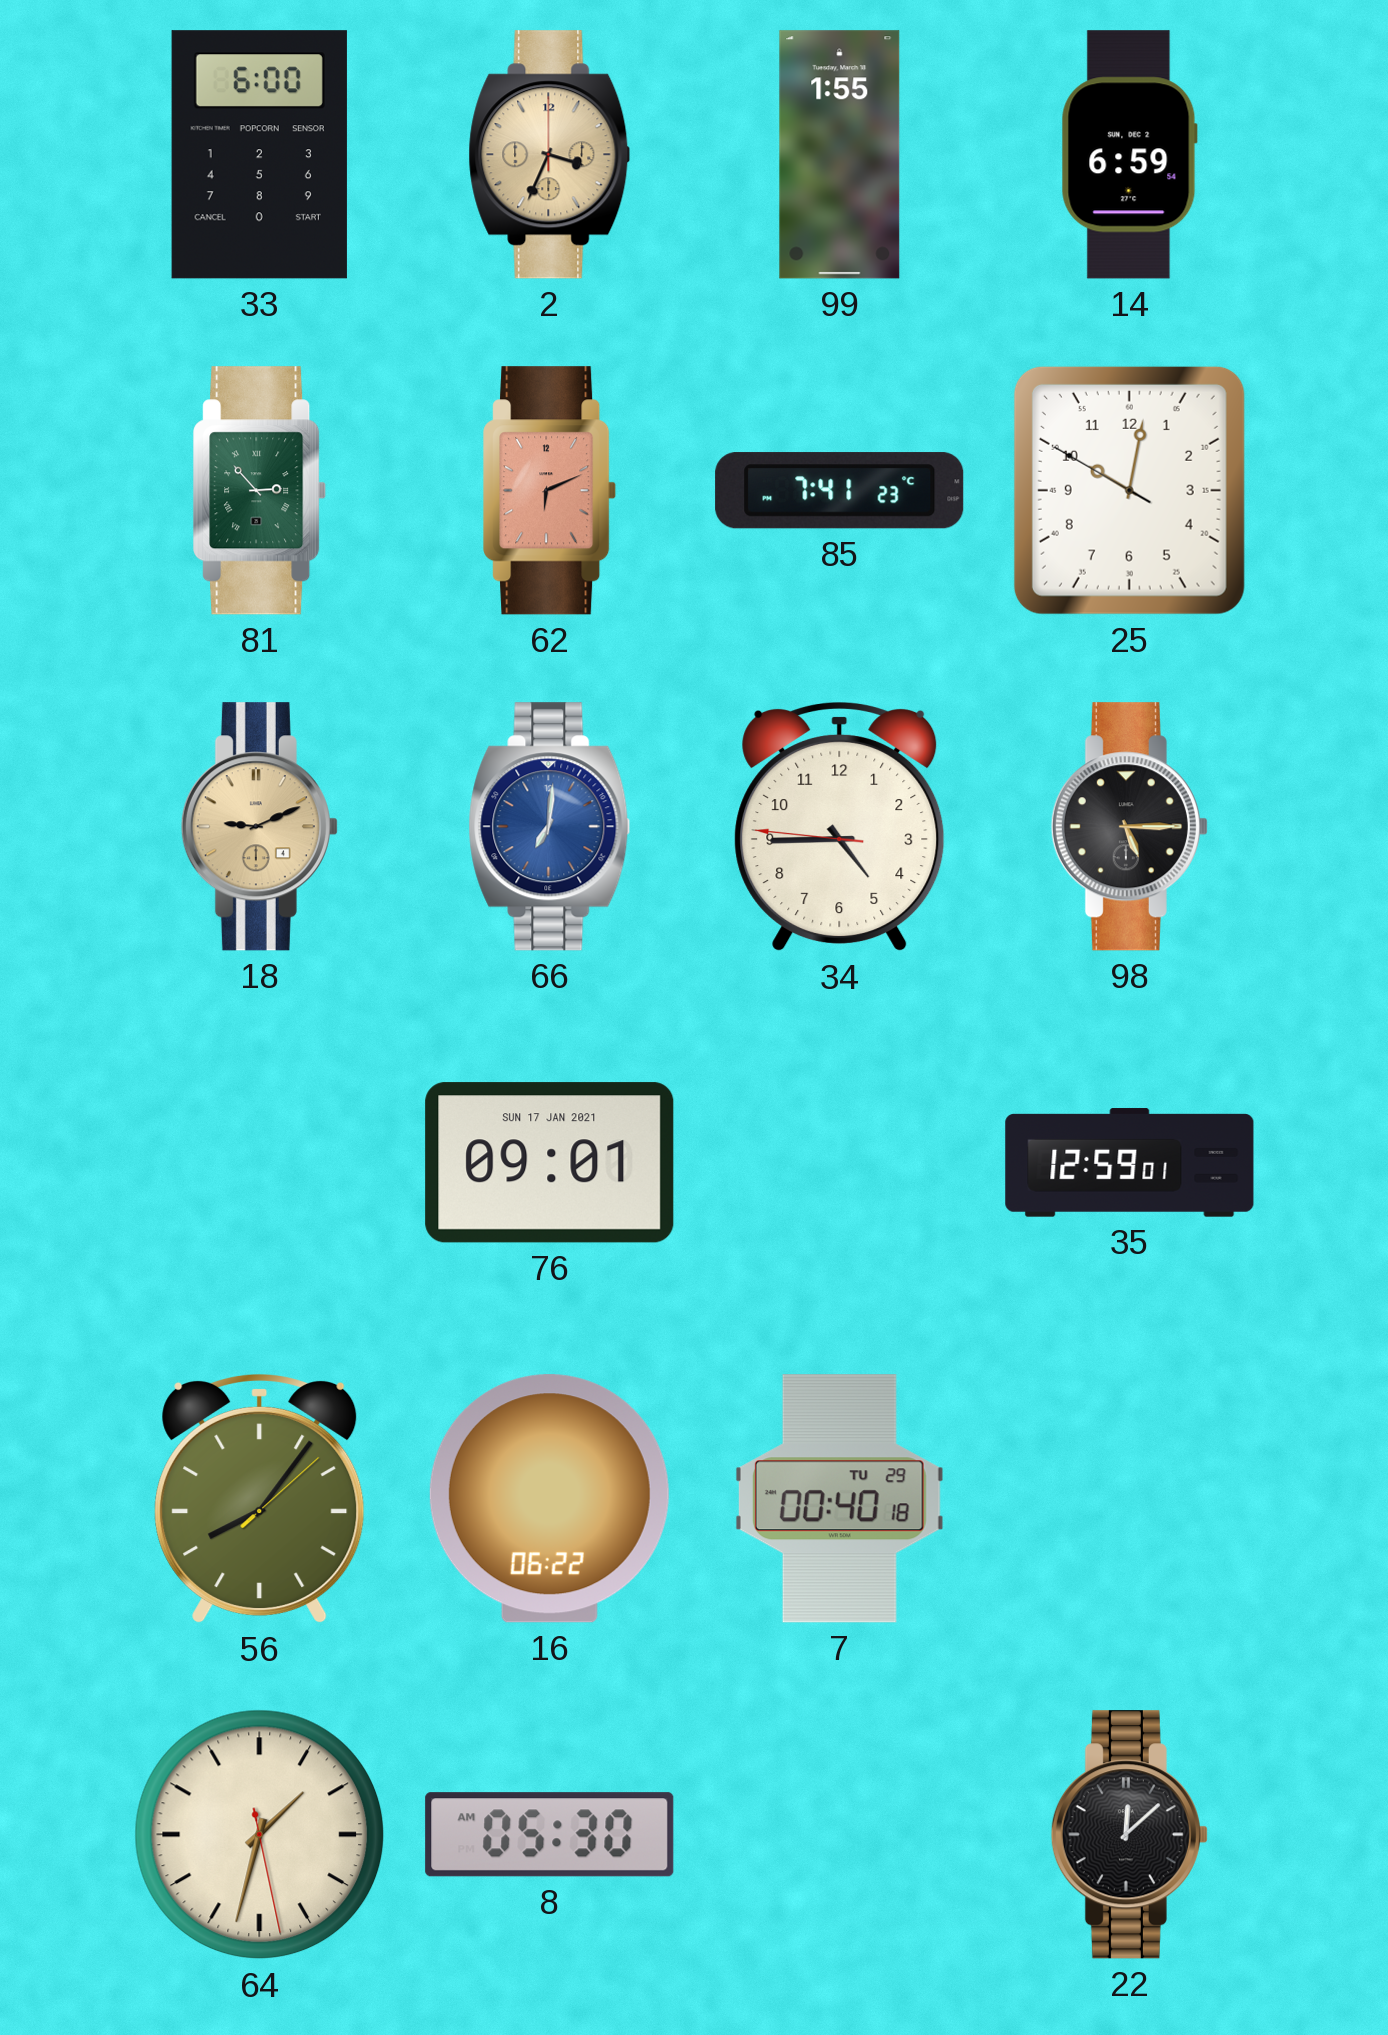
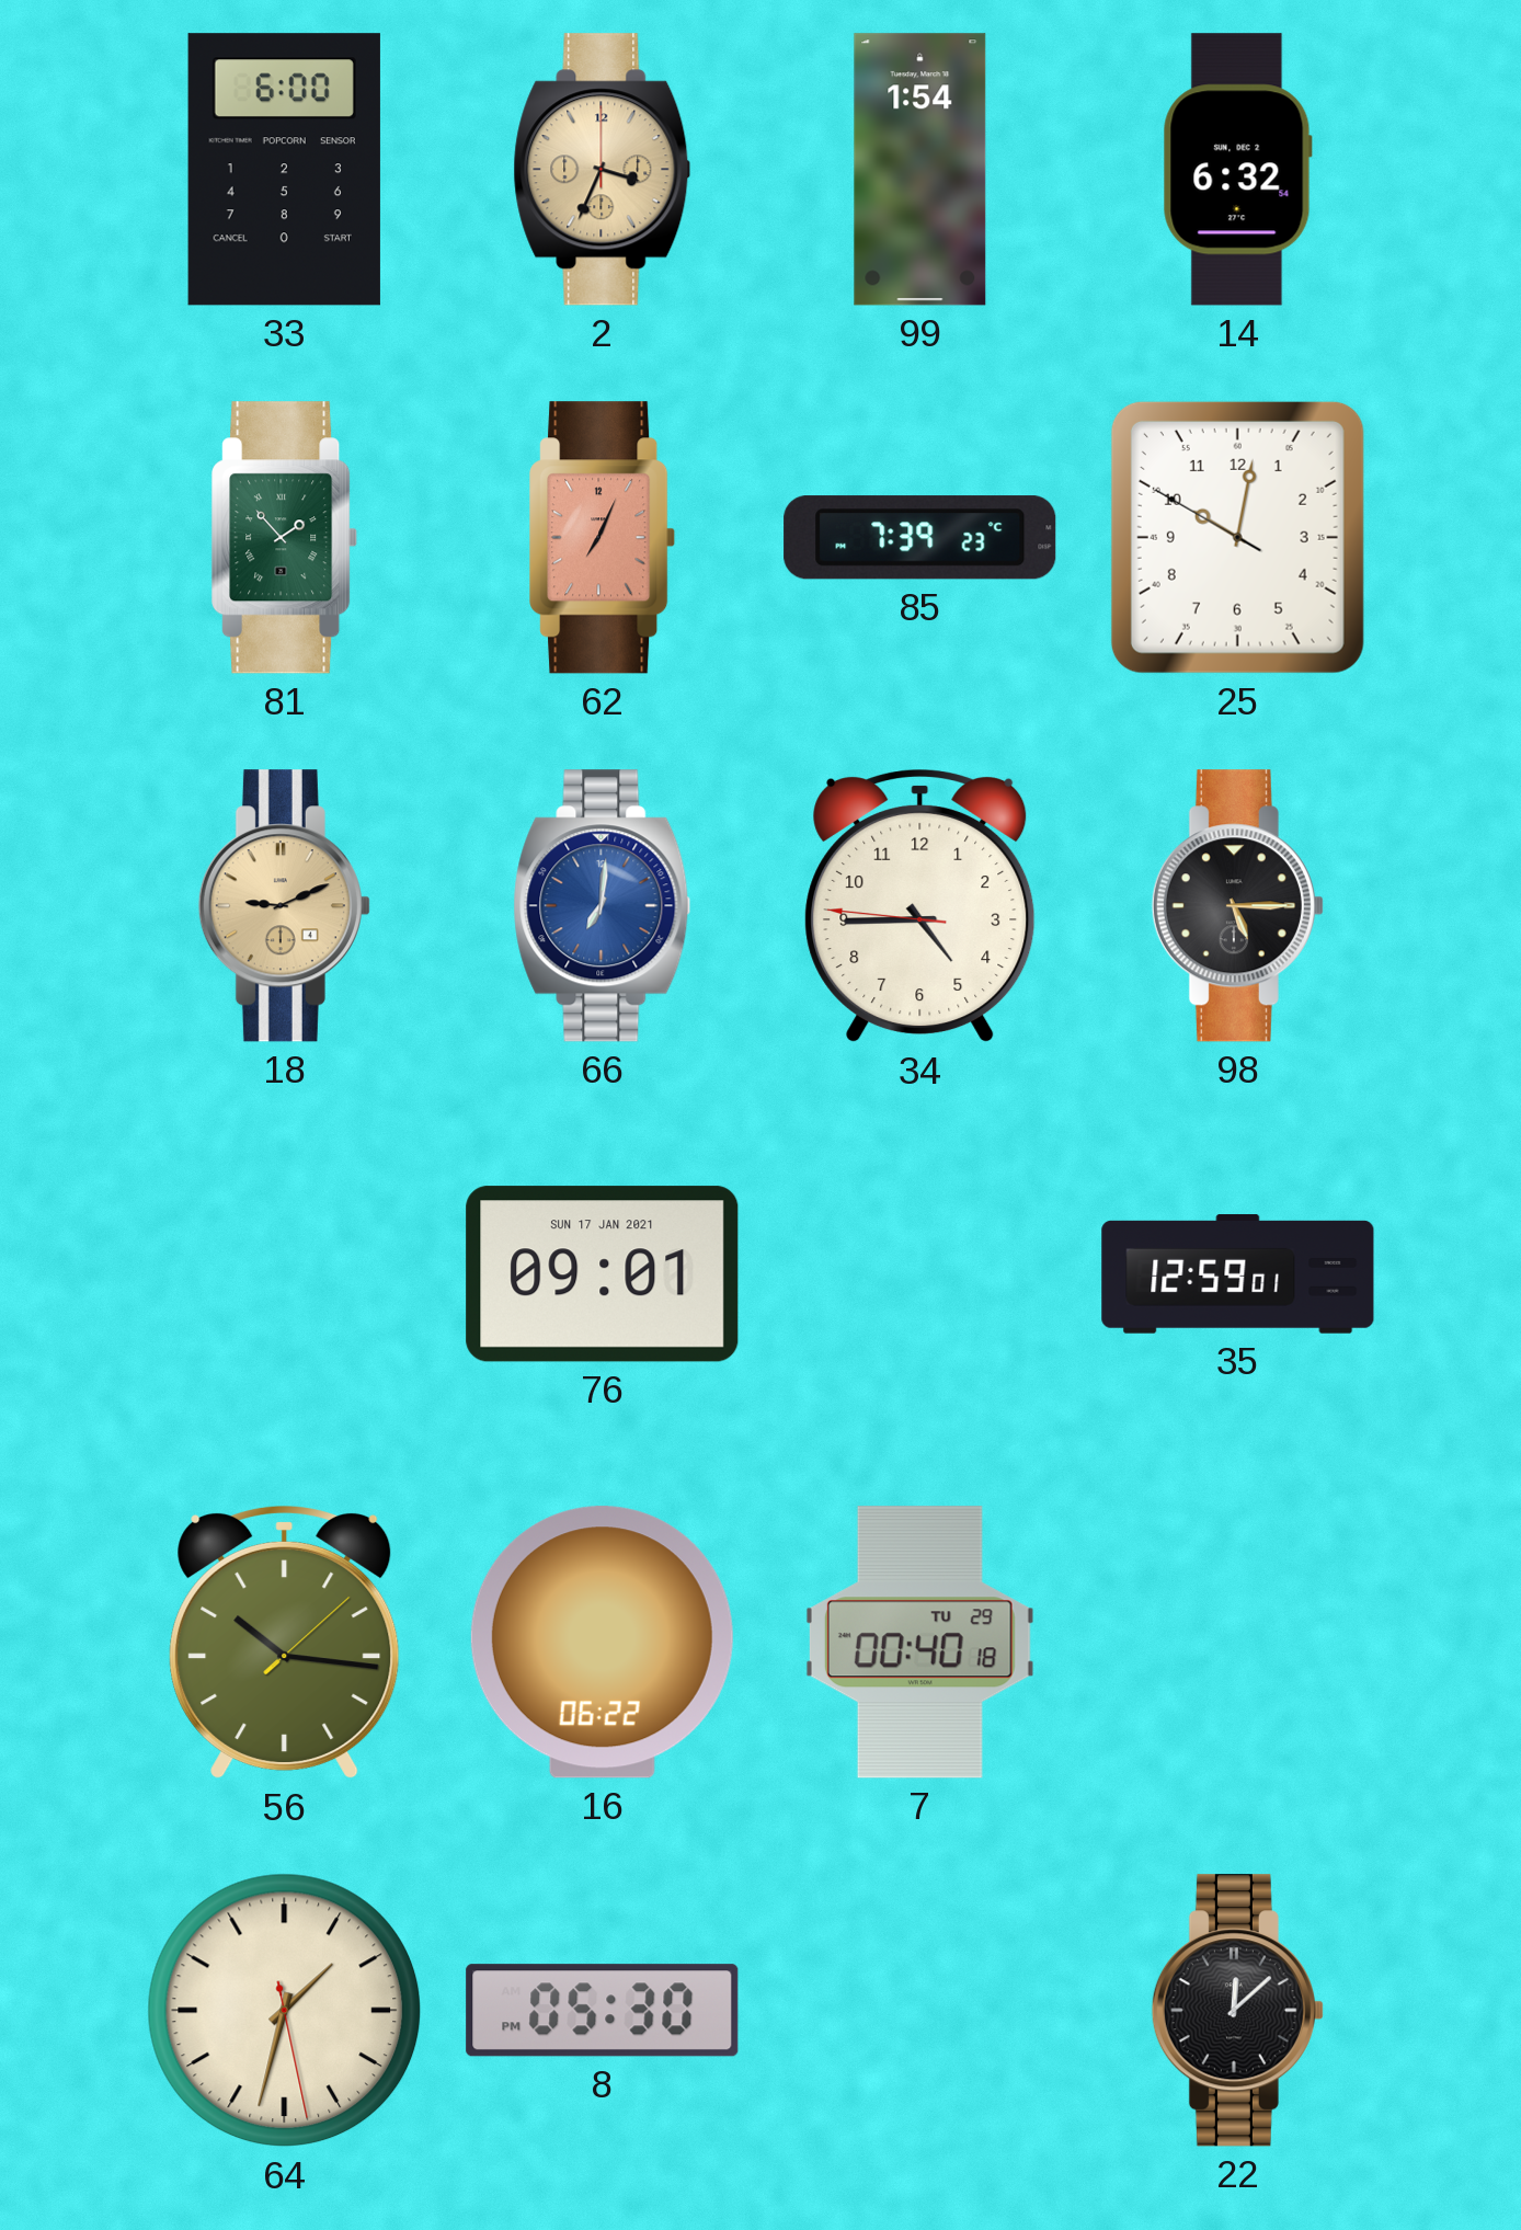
99: 1:55 -> 1:54
14: 6:59 -> 6:32
81: 2:53 -> 1:53
62: 6:11 -> 7:04
85: 7:41 -> 7:39
56: 8:06 -> 10:16
8: 05:30 AM -> 05:30 PM
